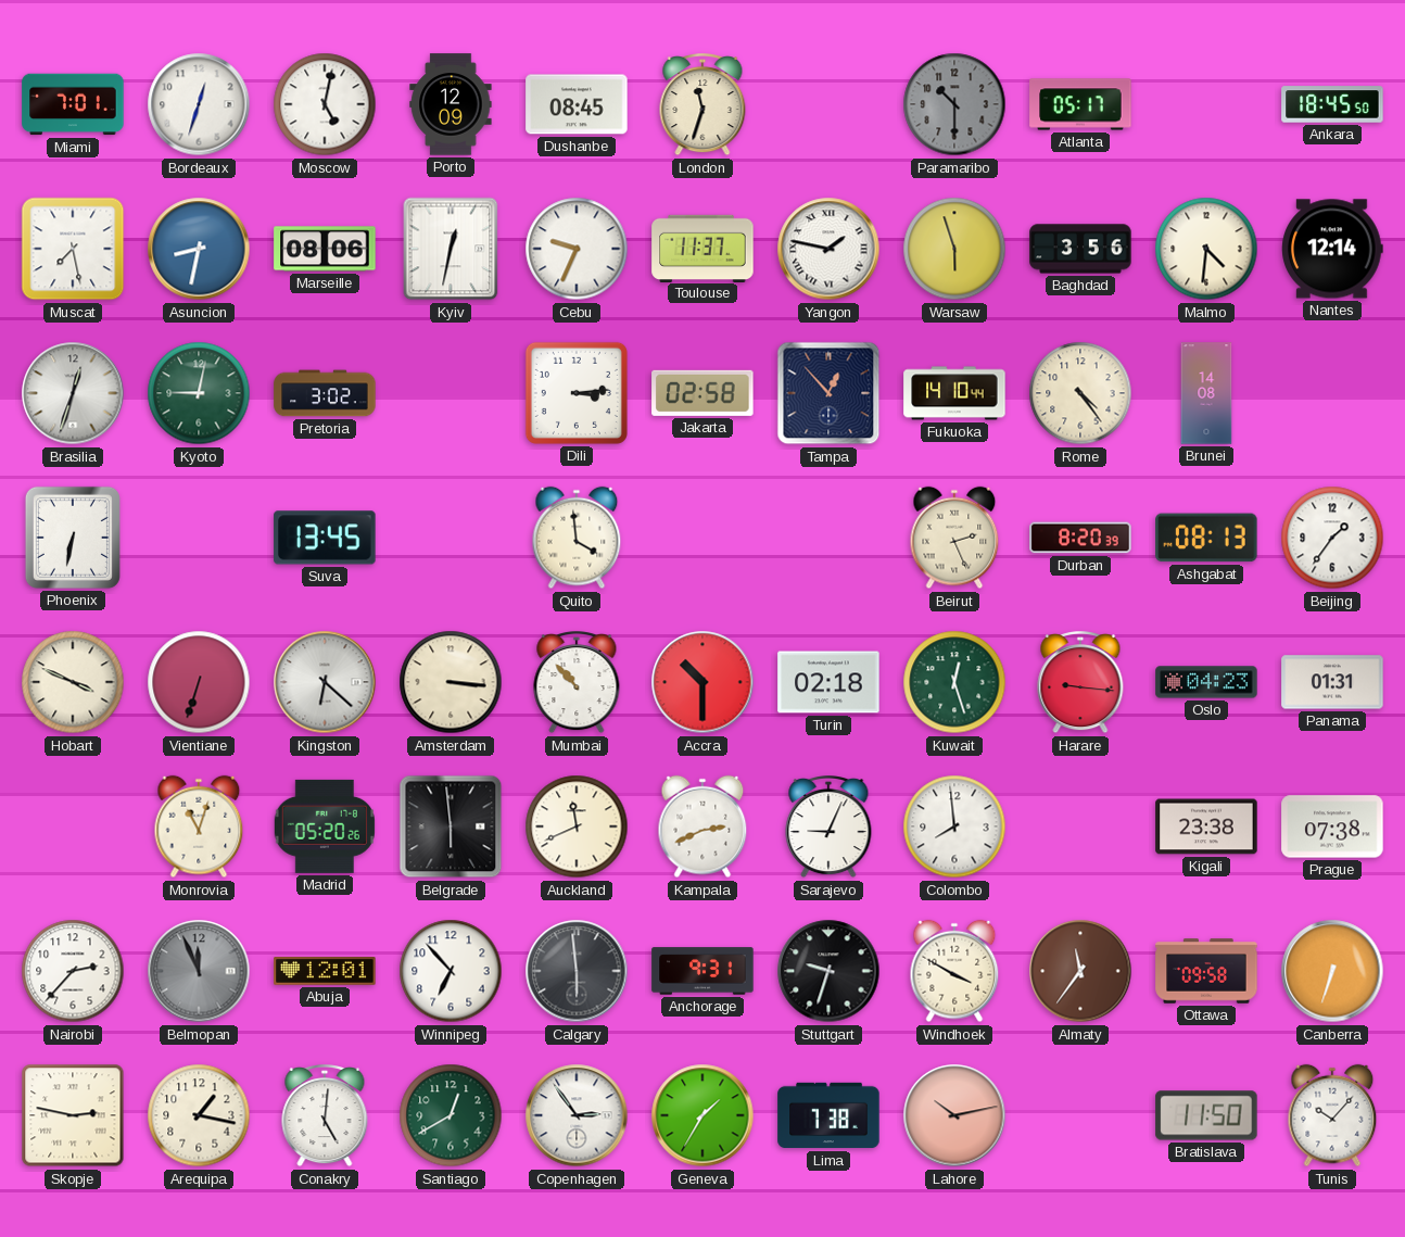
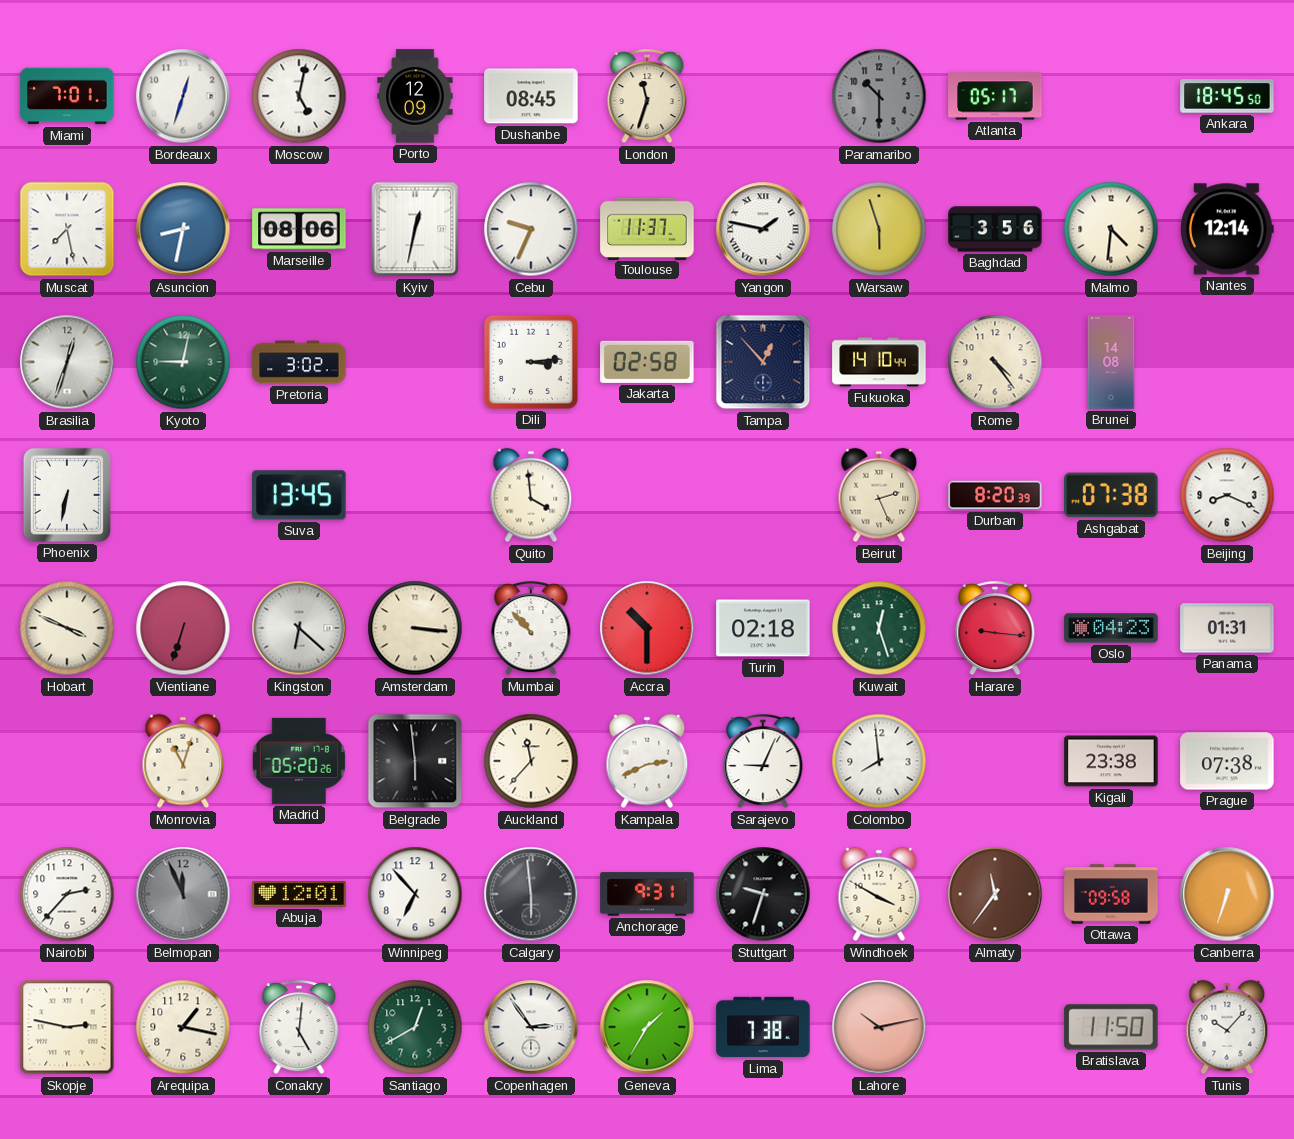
Ashgabat: 08:13 -> 07:38
Beijing: 1:36 -> 8:19
Auckland: 11:41 -> 11:37
